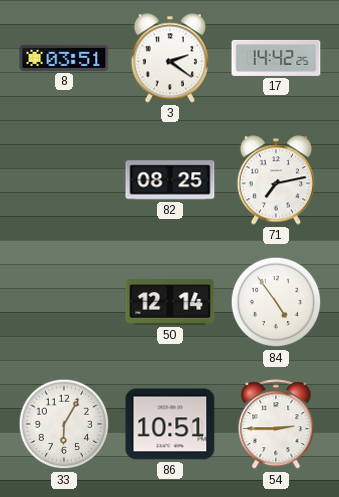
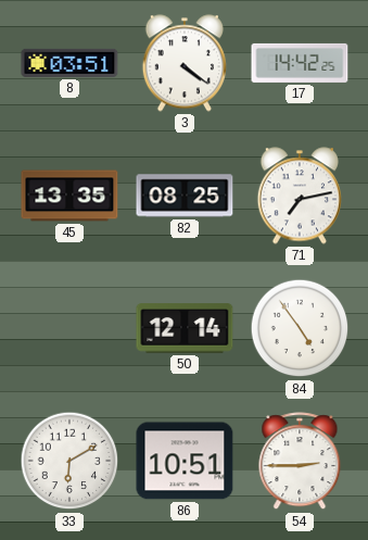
3: 2:21 -> 4:21
45: none -> 13:35
33: 6:05 -> 6:10
